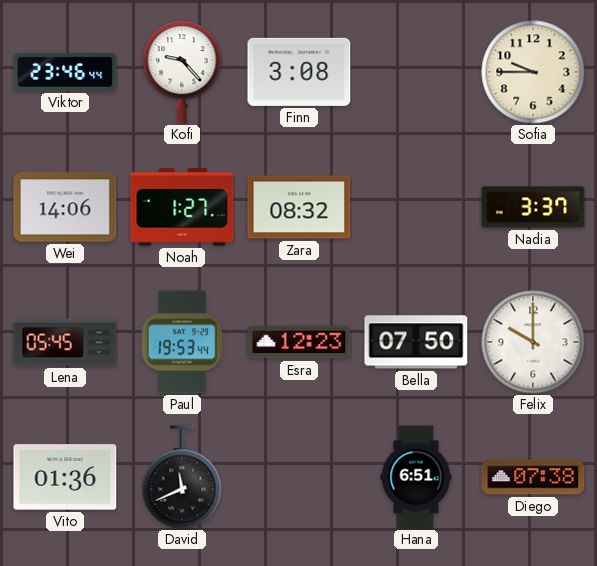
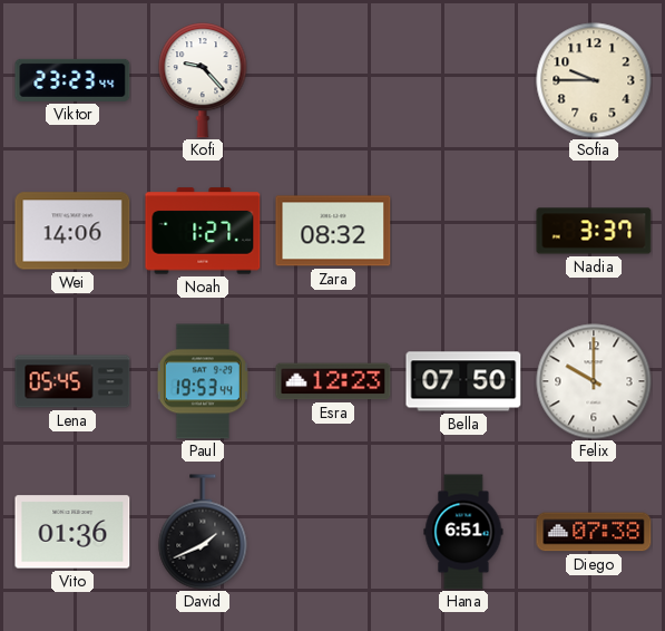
Viktor: 23:46 -> 23:23
Finn: 3:08 -> none
David: 11:41 -> 1:41
